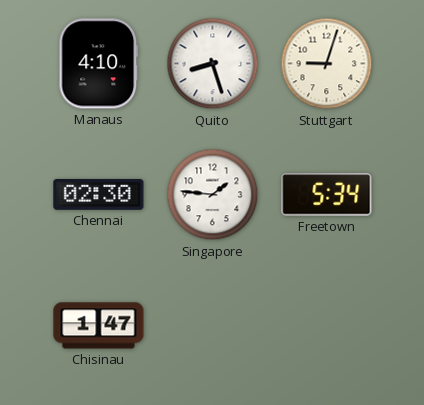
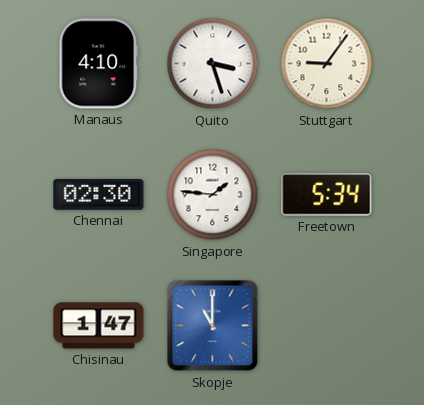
Quito: 8:27 -> 3:27
Stuttgart: 9:03 -> 9:06
Skopje: none -> 11:00
